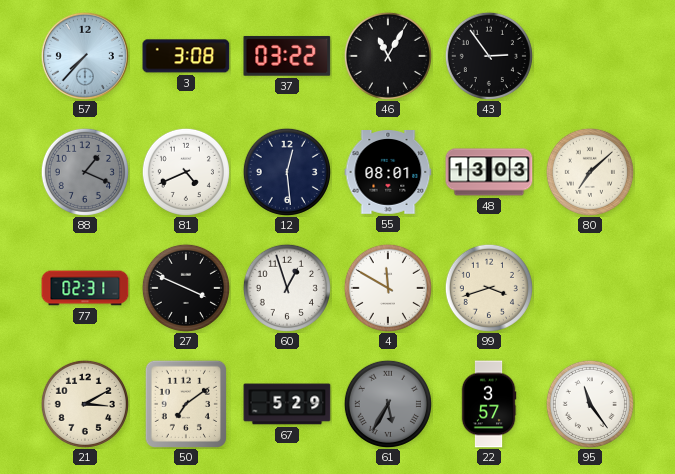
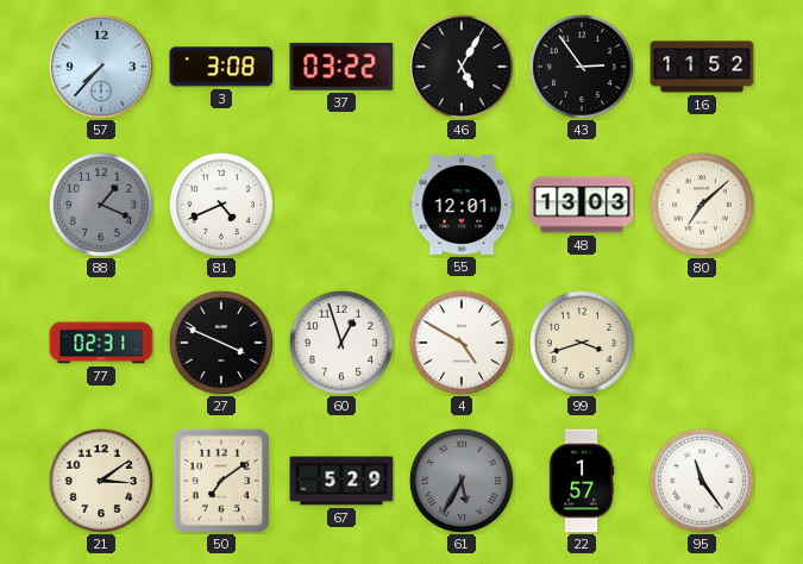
46: 11:05 -> 5:05
16: none -> 11:52
12: 12:29 -> none
55: 08:01 -> 12:01
4: 11:50 -> 4:50
21: 3:10 -> 3:09
22: 3:57 -> 1:57
